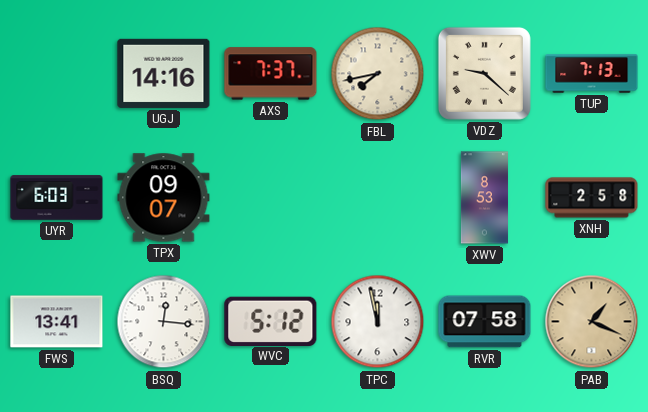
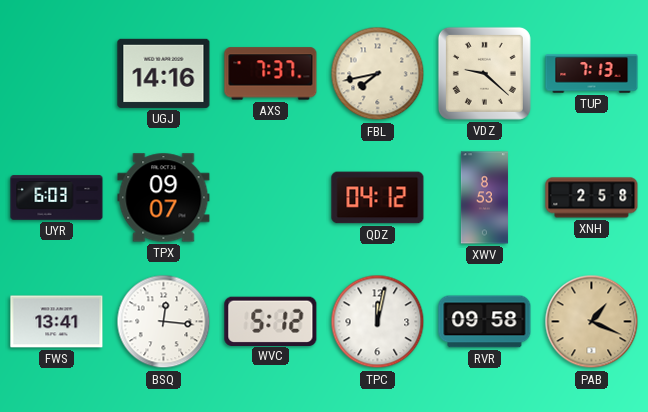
QDZ: none -> 04:12
TPC: 11:58 -> 12:02
RVR: 07:58 -> 09:58
